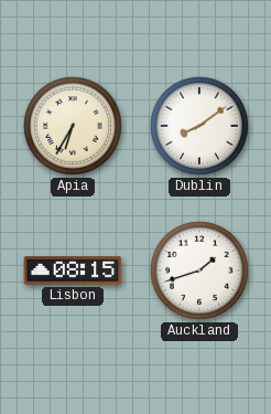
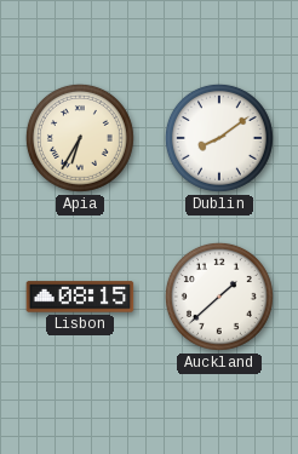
Auckland: 1:42 -> 1:38
